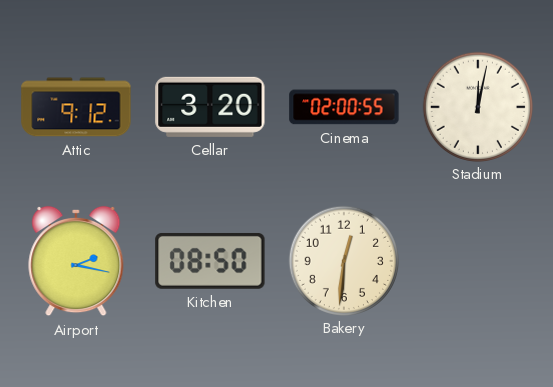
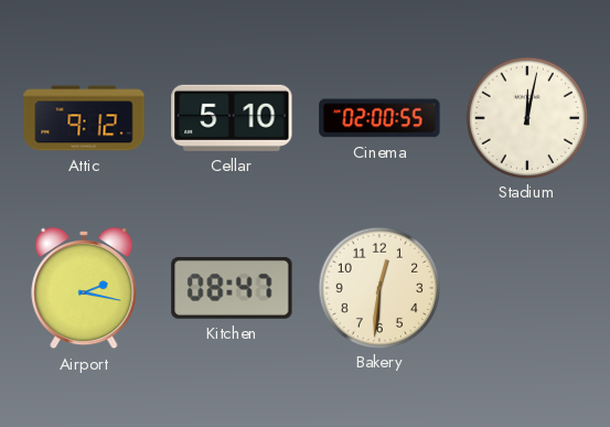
Cellar: 3:20 -> 5:10
Kitchen: 08:50 -> 08:47
